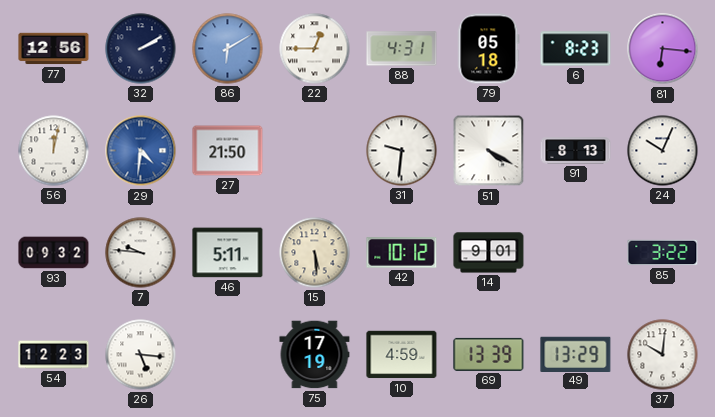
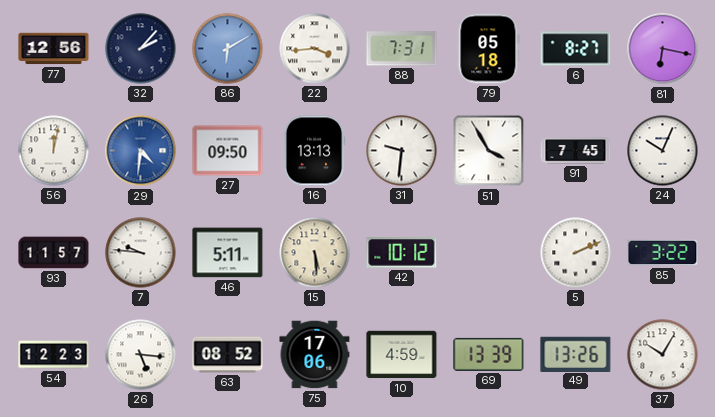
32: 2:10 -> 2:07
22: 12:45 -> 3:44
88: 4:31 -> 7:31
6: 8:23 -> 8:27
81: 6:16 -> 6:17
27: 21:50 -> 09:50
16: none -> 13:13
51: 4:20 -> 3:55
91: 8:13 -> 7:45
93: 09:32 -> 11:57
14: 9:01 -> none
5: none -> 2:11
63: none -> 08:52
75: 17:19 -> 17:06
49: 13:29 -> 13:26
37: 10:01 -> 10:05
